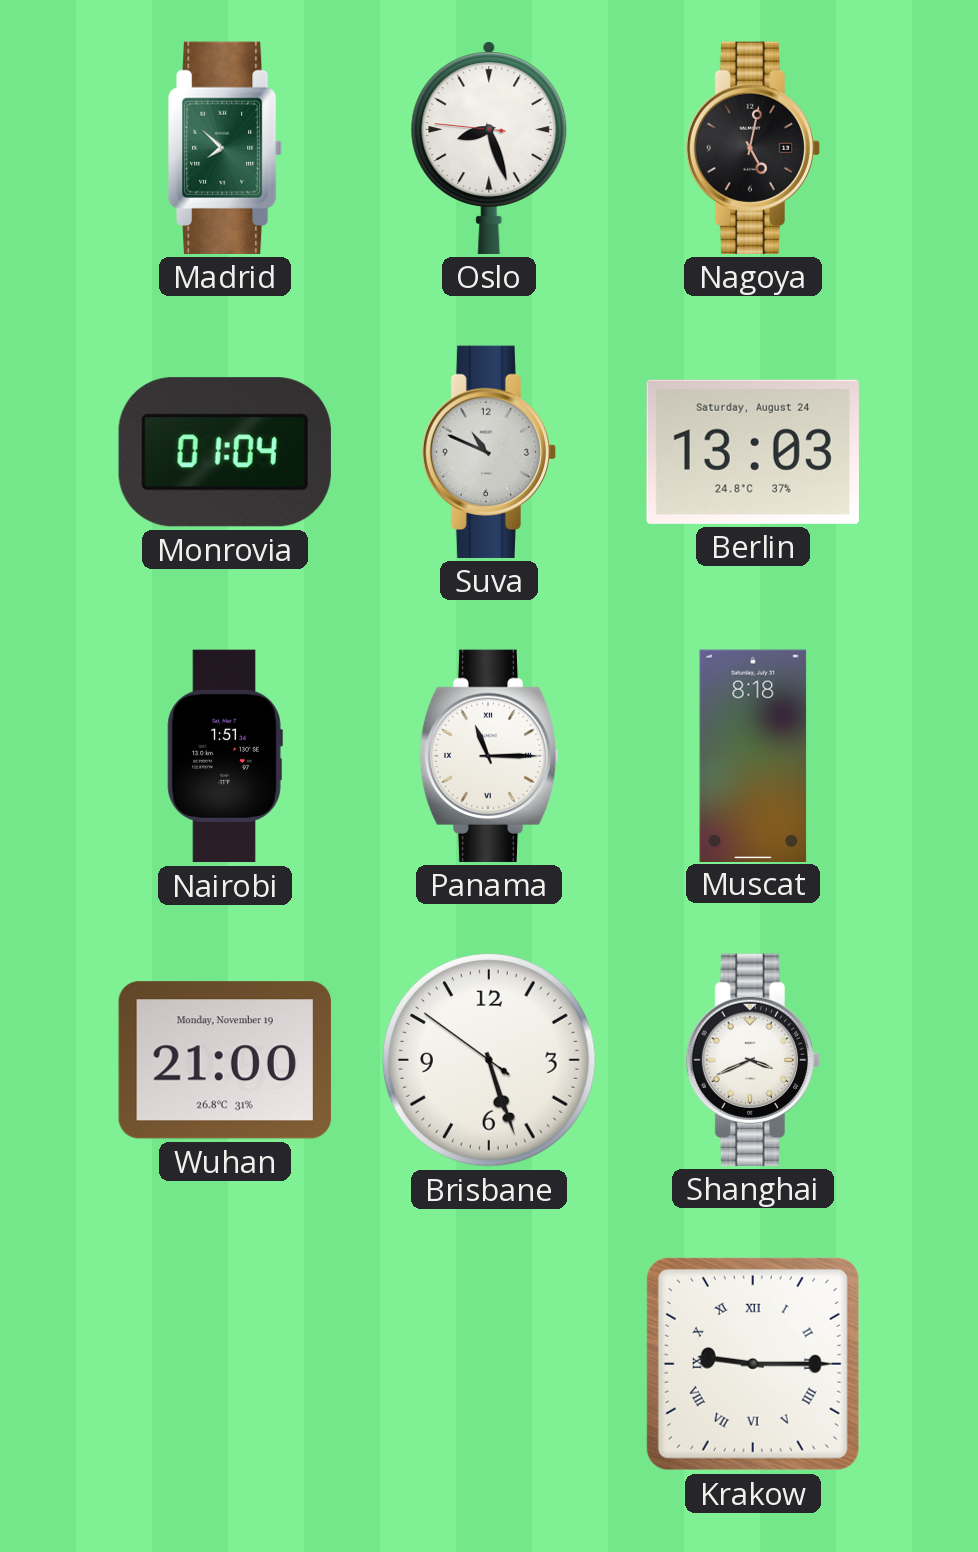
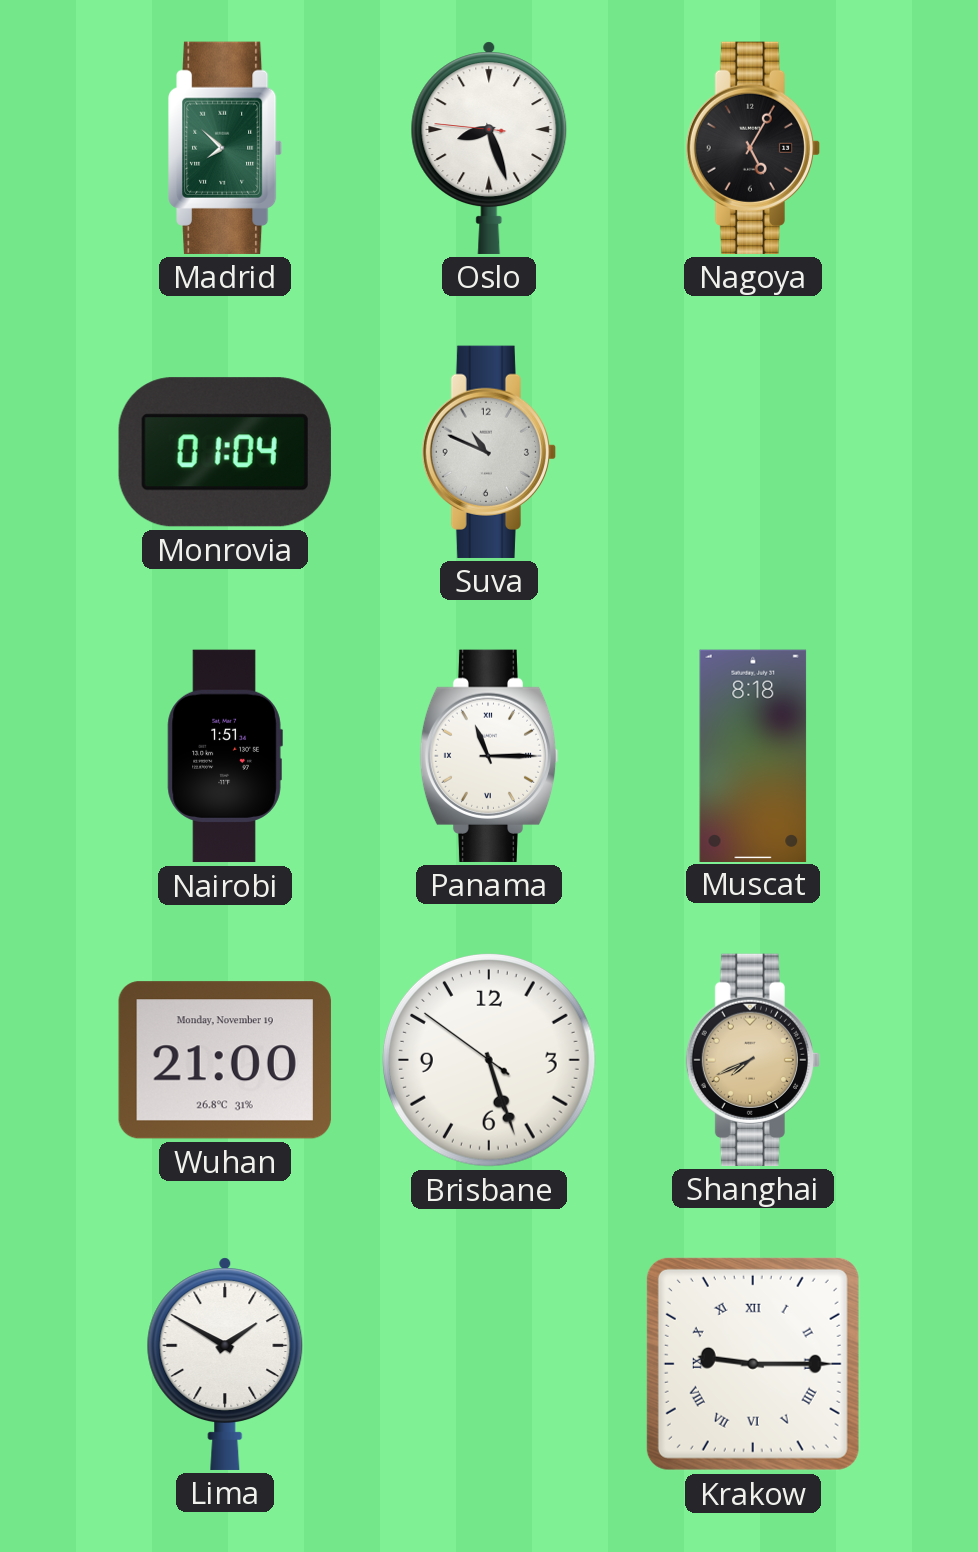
Nagoya: 5:02 -> 5:05
Berlin: 13:03 -> none
Shanghai: 3:41 -> 7:41
Shanghai dial: white -> champagne
Lima: none -> 1:50
